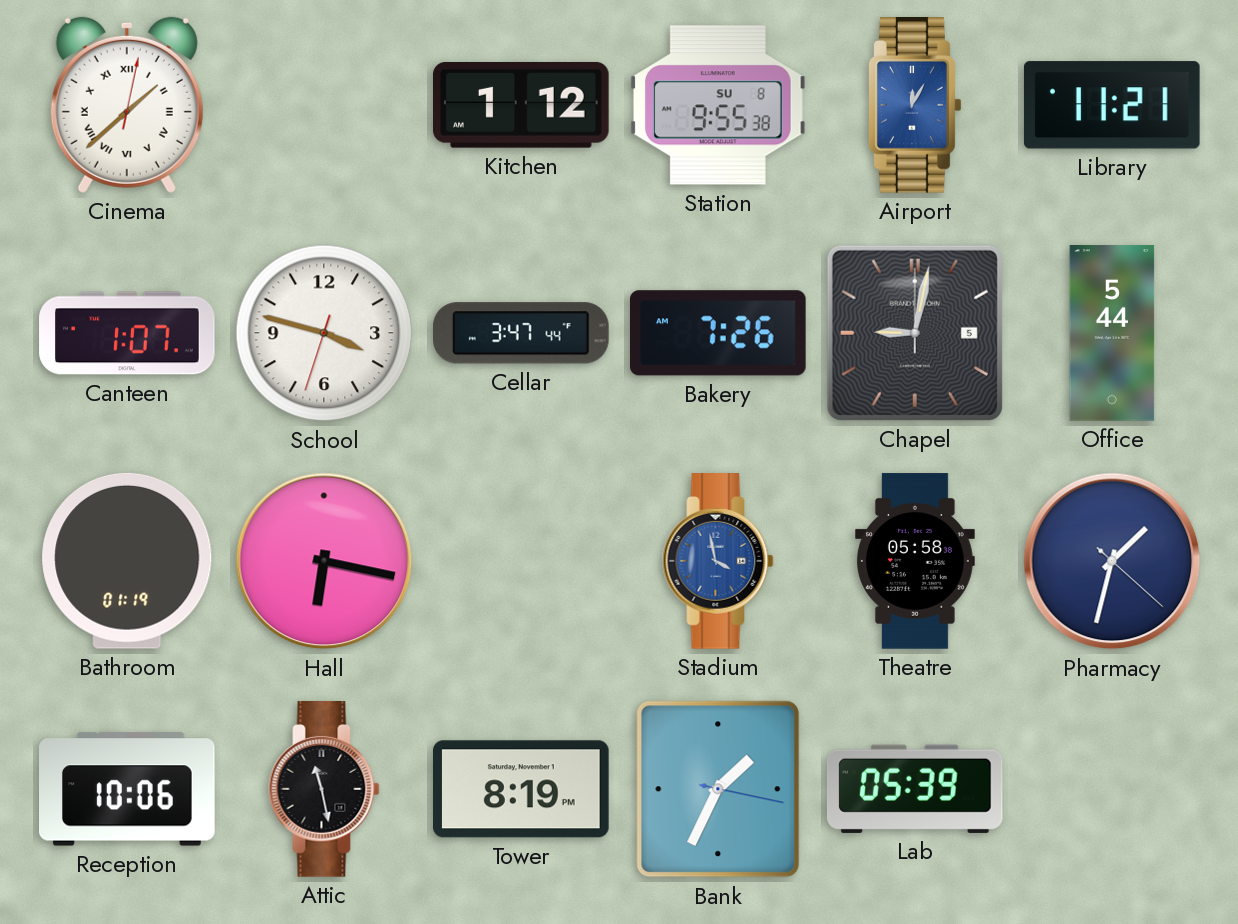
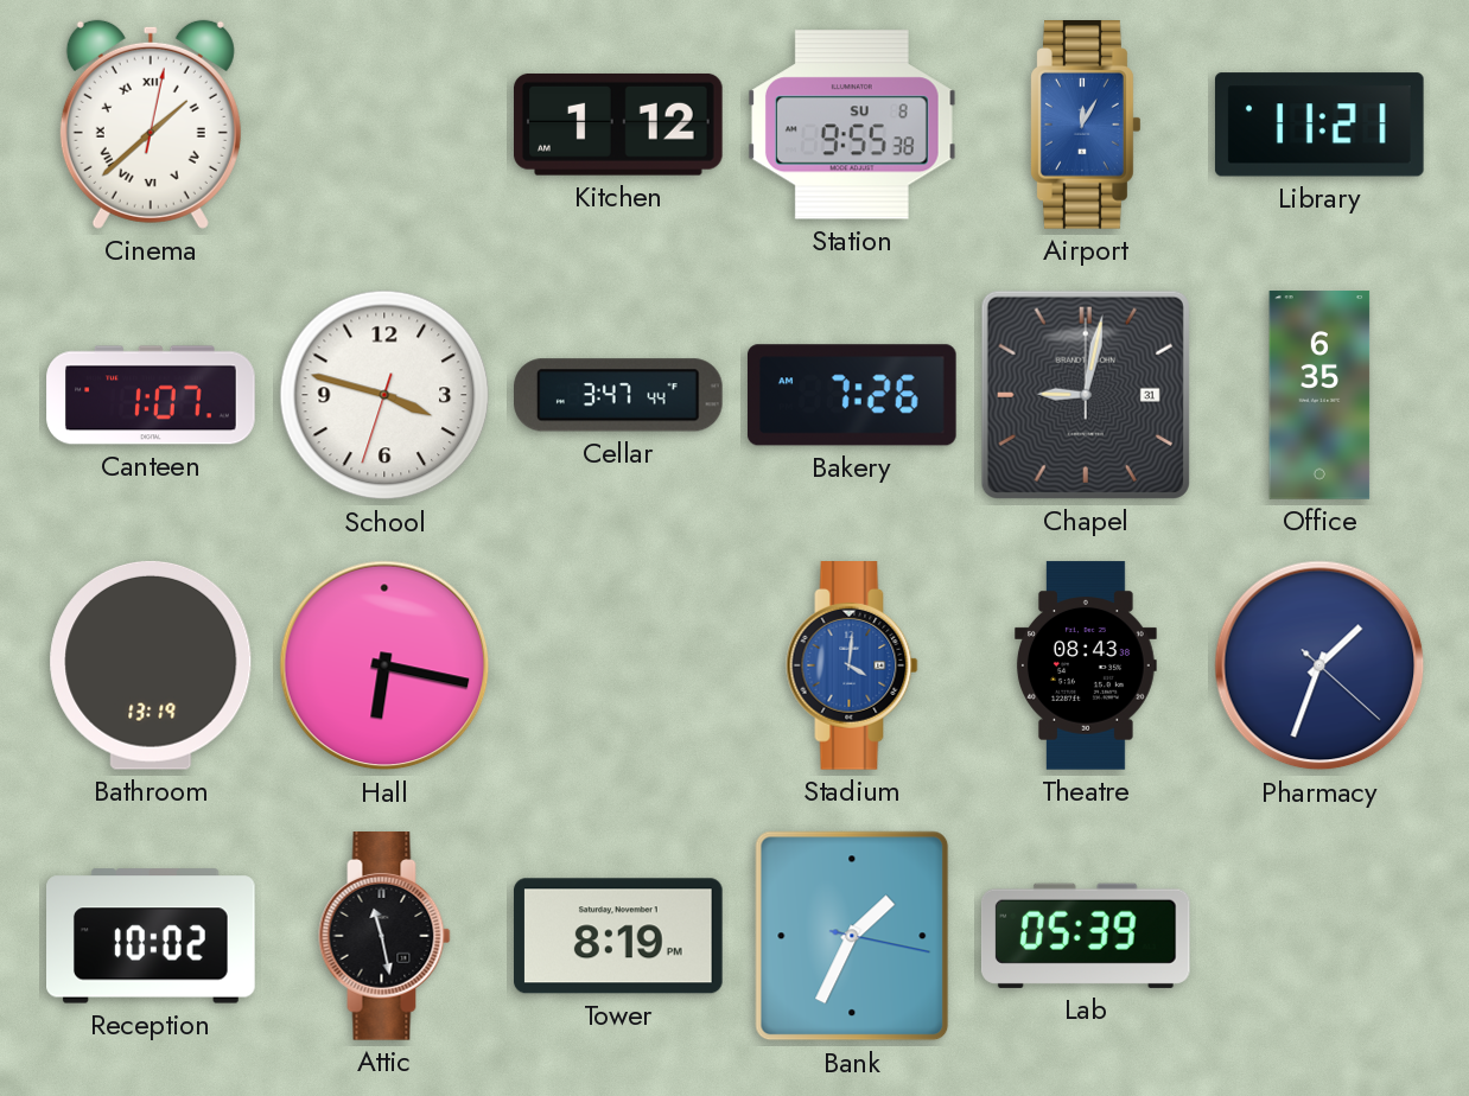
Chapel date: 5 -> 31
Office: 5:44 -> 6:35
Bathroom: 01:19 -> 13:19
Stadium: 3:58 -> 4:01
Theatre: 05:58 -> 08:43
Pharmacy: 1:32 -> 1:33
Reception: 10:06 -> 10:02
